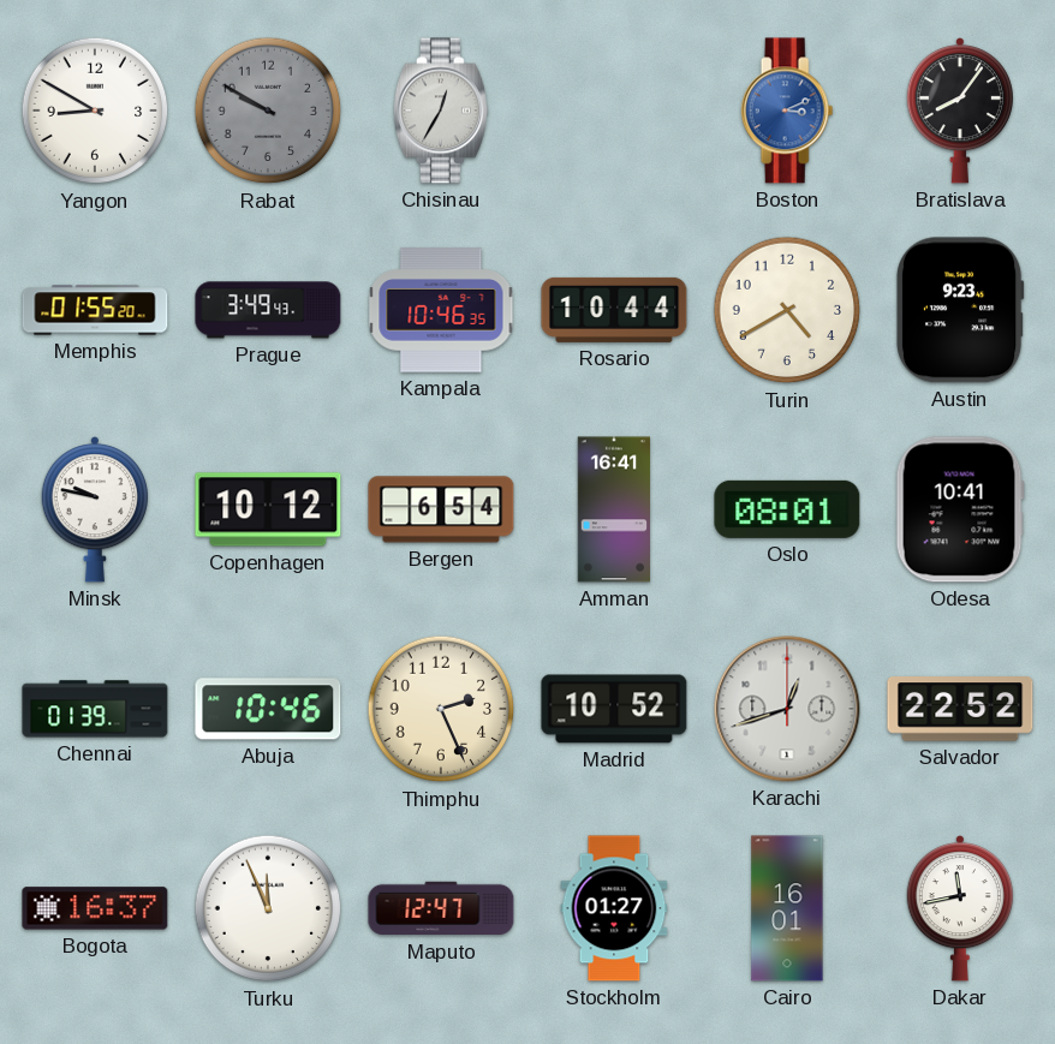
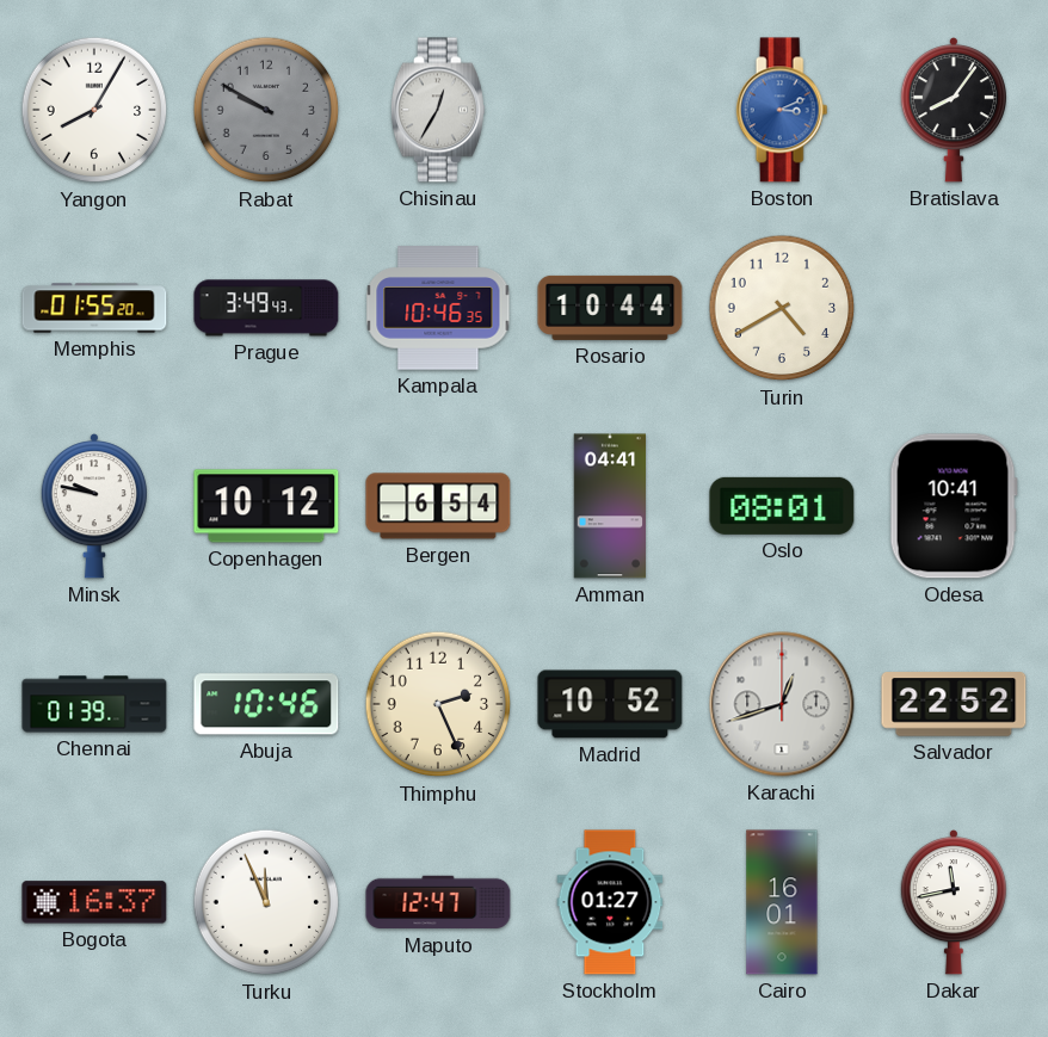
Yangon: 8:50 -> 8:05
Austin: 9:23 -> none
Amman: 16:41 -> 04:41
